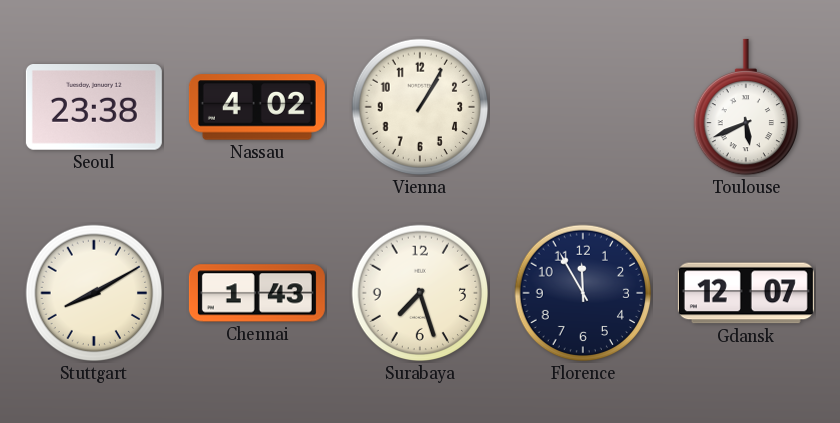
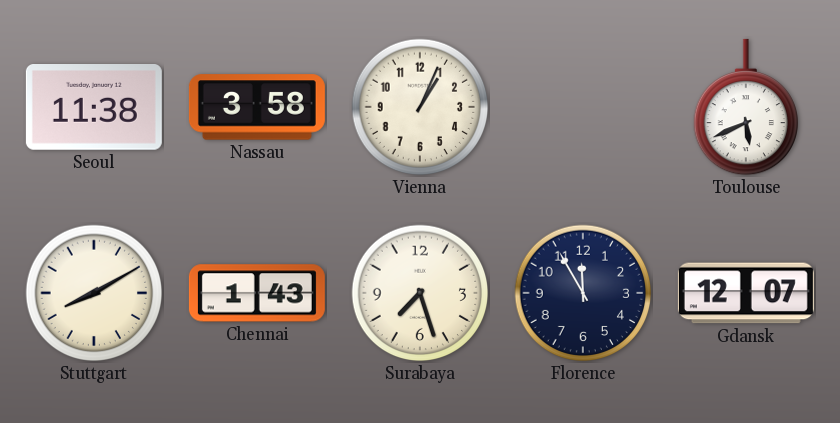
Seoul: 23:38 -> 11:38
Nassau: 4:02 -> 3:58
Vienna: 1:05 -> 1:04
